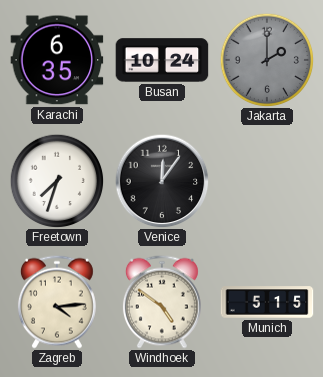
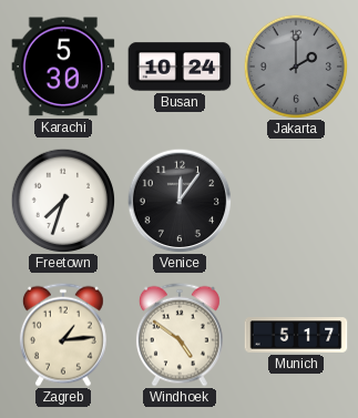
Karachi: 6:35 -> 5:30
Zagreb: 4:14 -> 1:14
Munich: 5:15 -> 5:17
